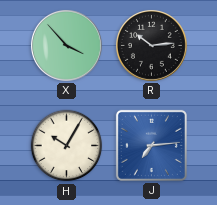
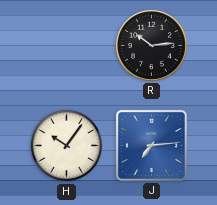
X: 3:53 -> none
H: 10:05 -> 10:06
